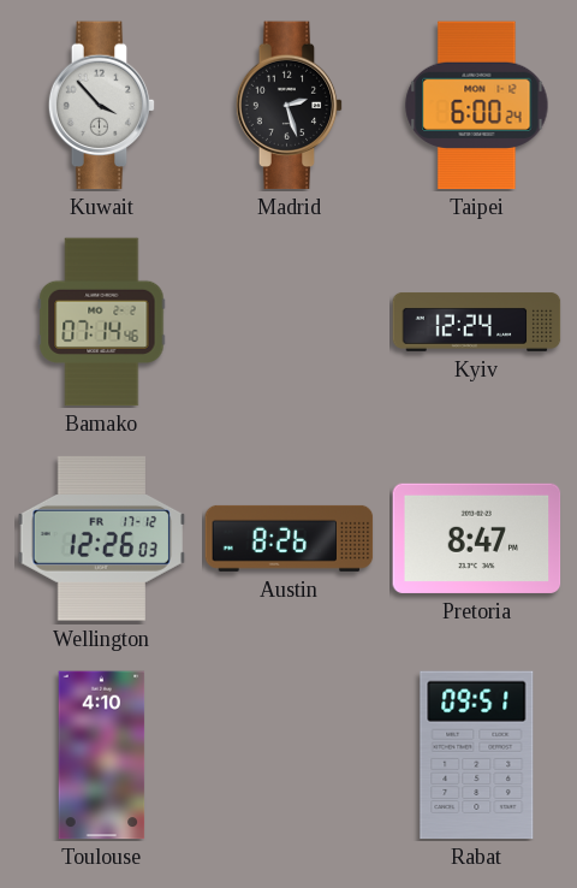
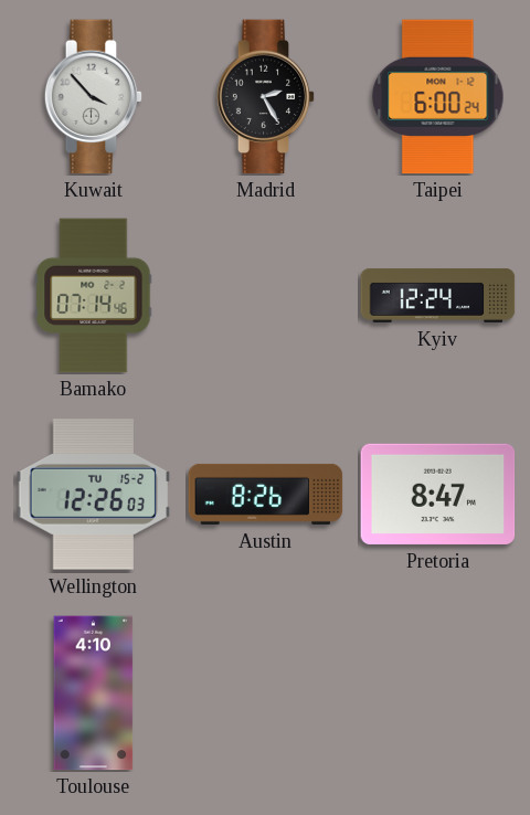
Madrid: 2:27 -> 2:25
Wellington date: FR 17-12 -> TU 15-2
Rabat: 09:51 -> none
